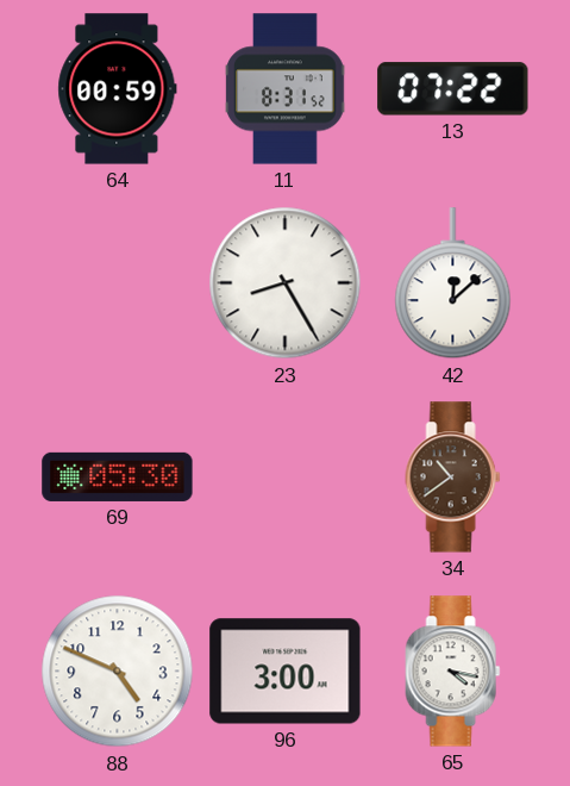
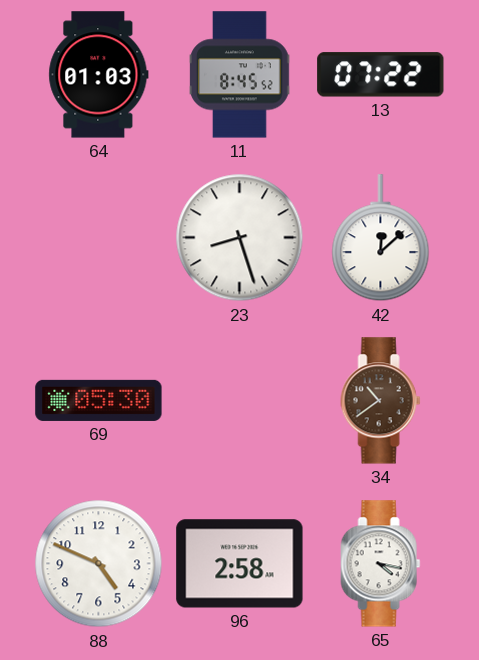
64: 00:59 -> 01:03
11: 8:31 -> 8:45
23: 8:25 -> 8:27
96: 3:00 -> 2:58
